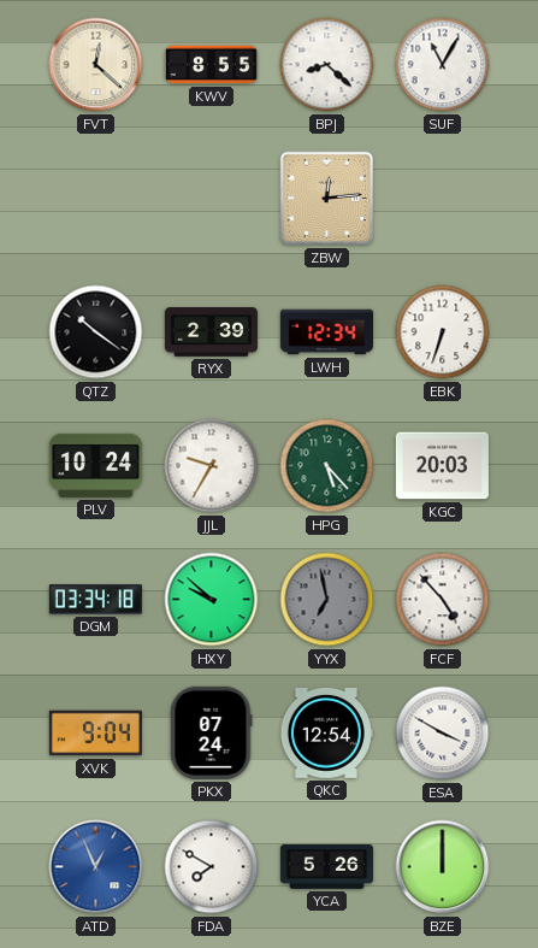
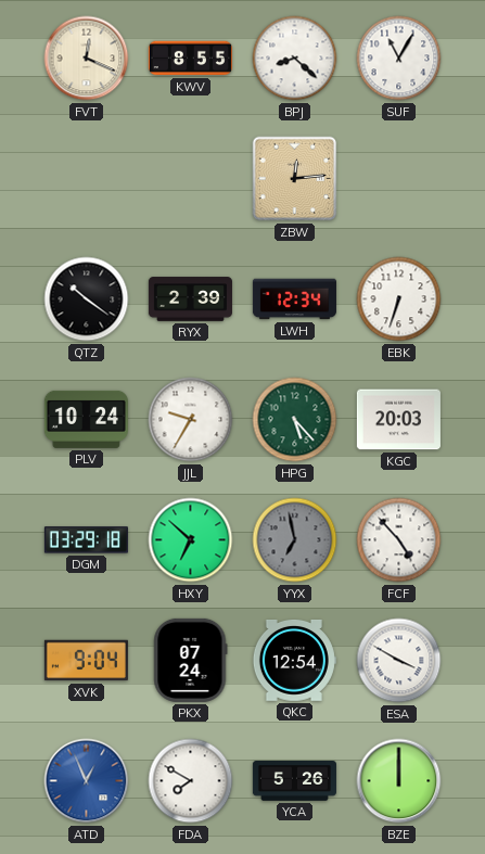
FVT: 12:22 -> 12:19
DGM: 03:34 -> 03:29
HXY: 9:52 -> 6:52
